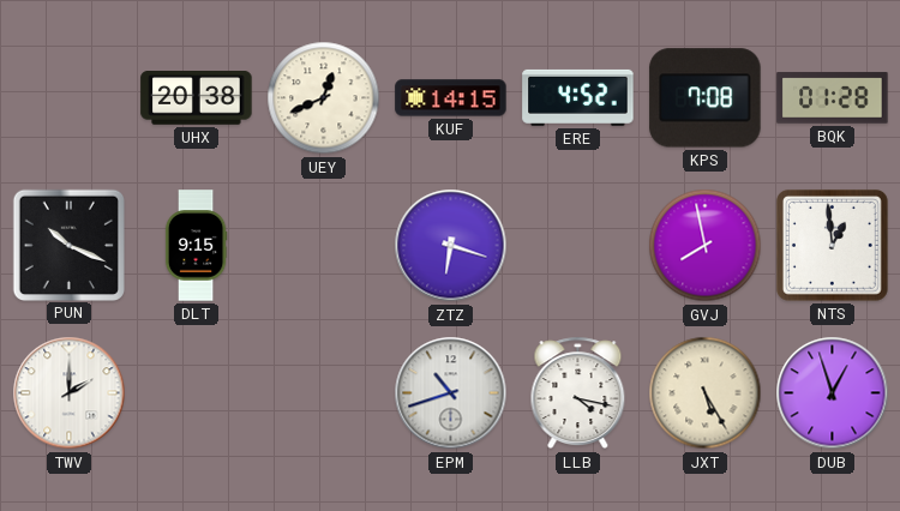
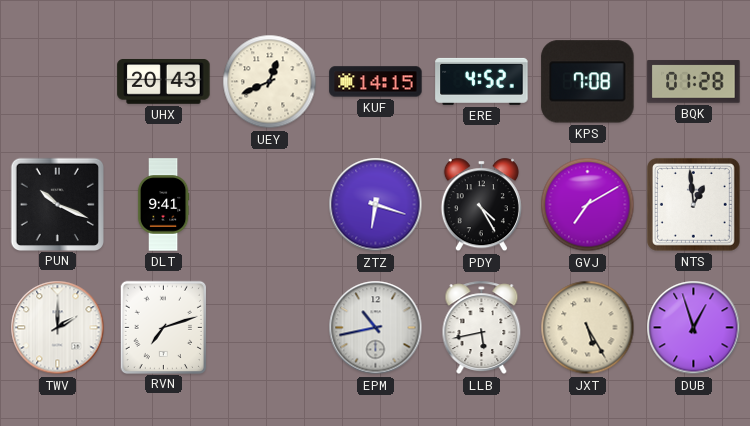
UHX: 20:38 -> 20:43
DLT: 9:15 -> 9:41
PDY: none -> 4:25
GVJ: 7:58 -> 7:10
RVN: none -> 7:12
EPM: 10:42 -> 10:43
LLB: 4:17 -> 5:43
